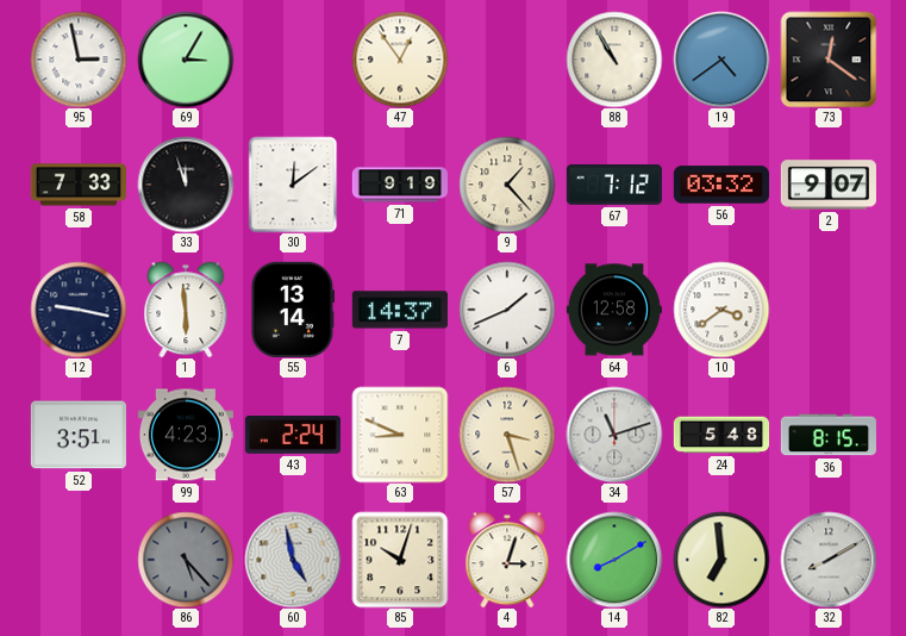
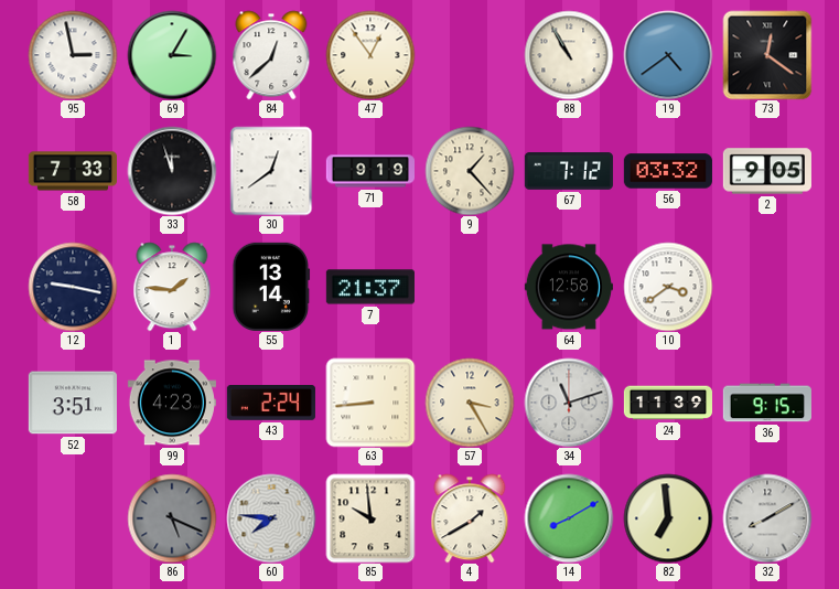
84: none -> 12:38
30: 12:09 -> 12:39
2: 9:07 -> 9:05
1: 5:59 -> 1:46
7: 14:37 -> 21:37
6: 1:41 -> none
63: 8:49 -> 8:44
57: 3:27 -> 3:25
24: 5:48 -> 11:39
36: 8:15 -> 9:15
86: 5:23 -> 5:19
60: 4:58 -> 7:46
85: 10:03 -> 9:59
4: 3:03 -> 1:40
